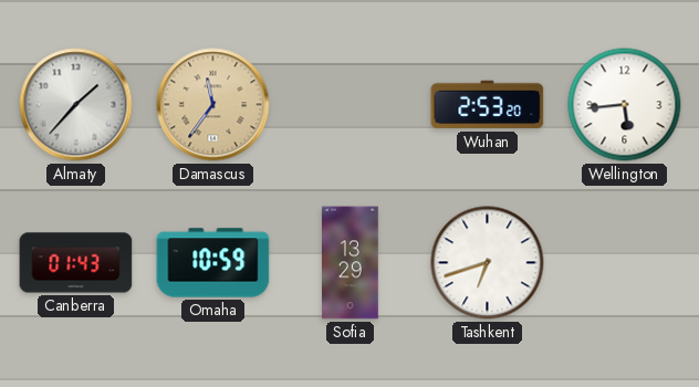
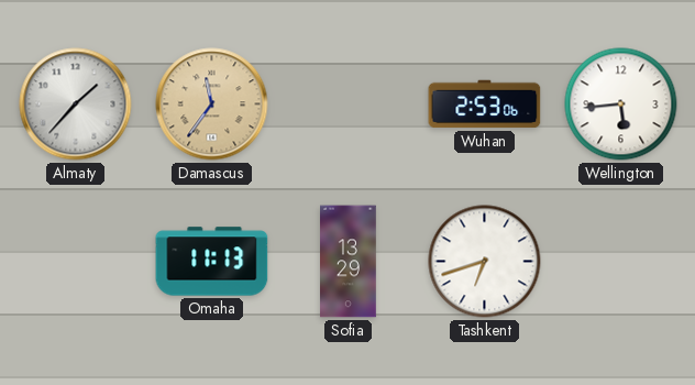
Wuhan: 2:53:20 -> 2:53:06
Canberra: 01:43 -> none
Omaha: 10:59 -> 11:13
